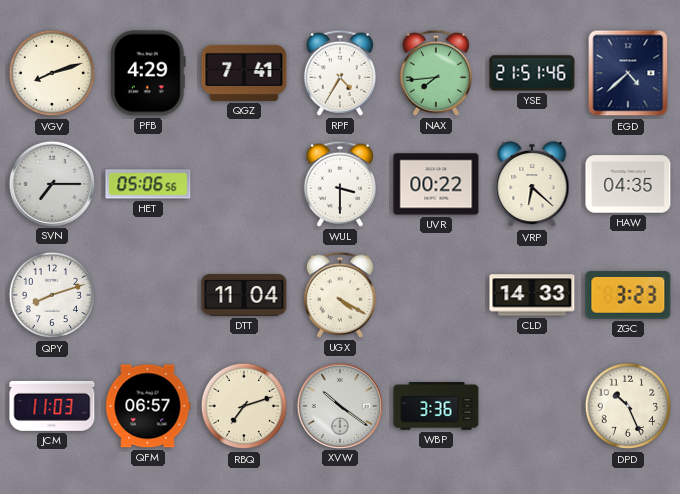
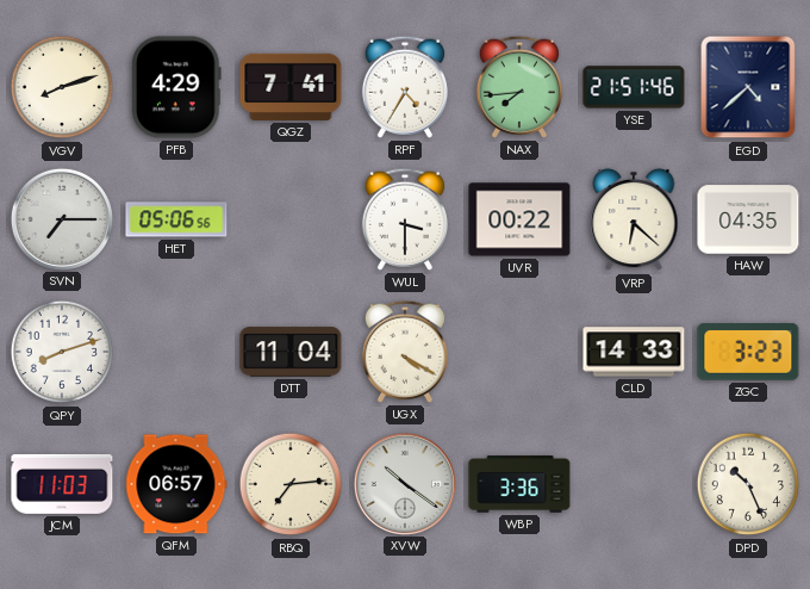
RBQ: 7:12 -> 7:14
